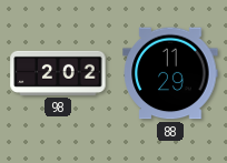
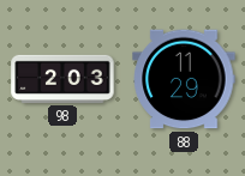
98: 2:02 -> 2:03
